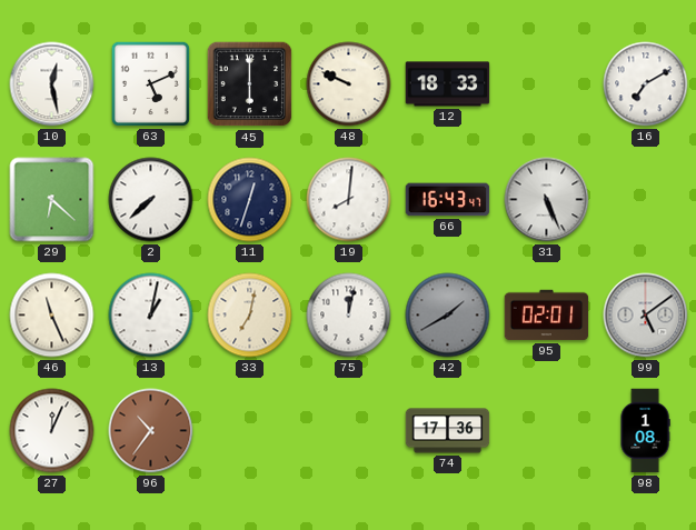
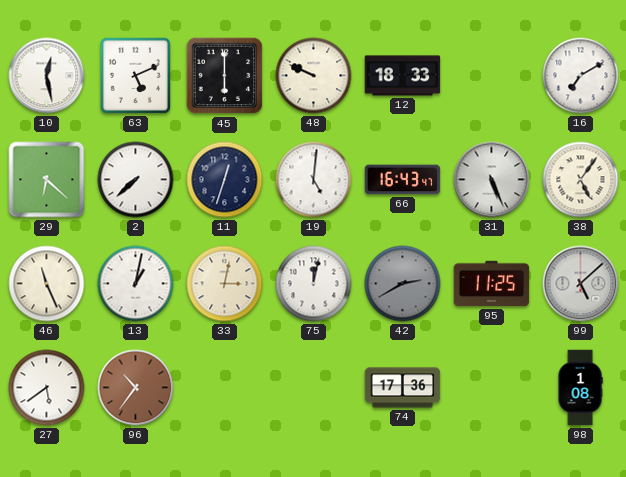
19: 8:01 -> 5:01
38: none -> 5:06
33: 7:02 -> 3:02
42: 1:40 -> 2:40
95: 02:01 -> 11:25
99: 5:09 -> 5:08
27: 12:04 -> 5:39
